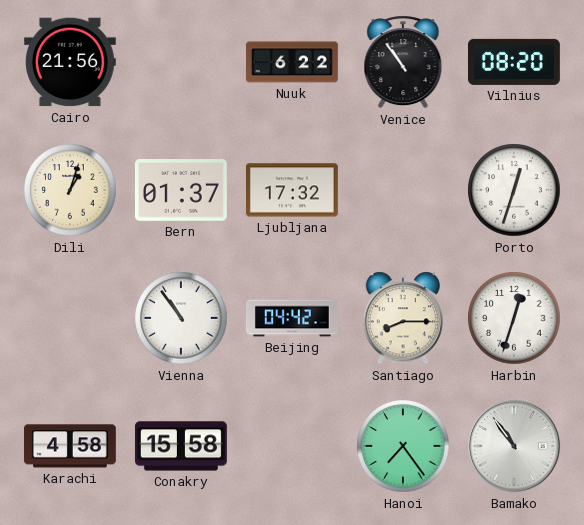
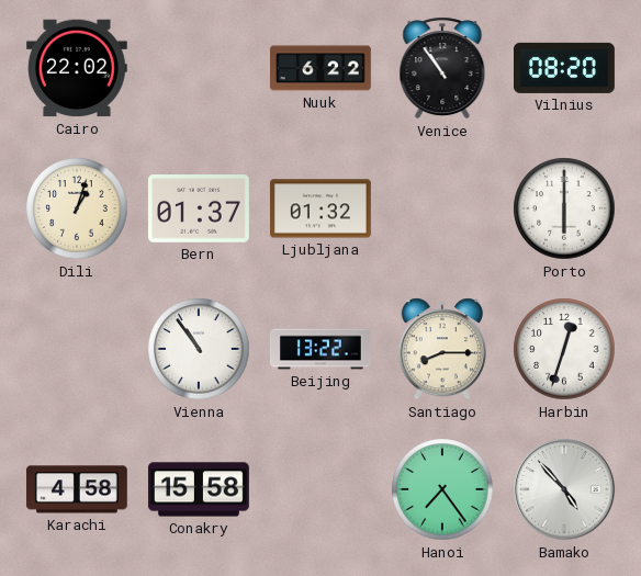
Cairo: 21:56 -> 22:02
Ljubljana: 17:32 -> 01:32
Porto: 12:33 -> 6:00
Beijing: 04:42 -> 13:22
Bamako: 10:54 -> 4:53
